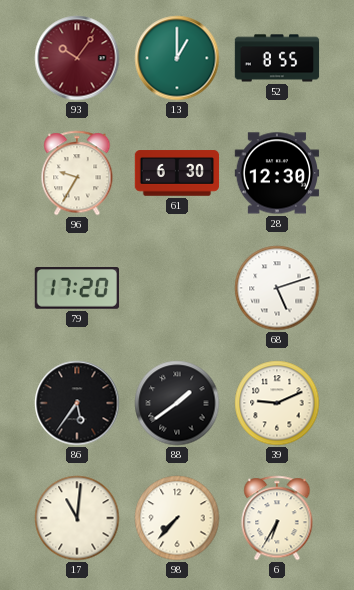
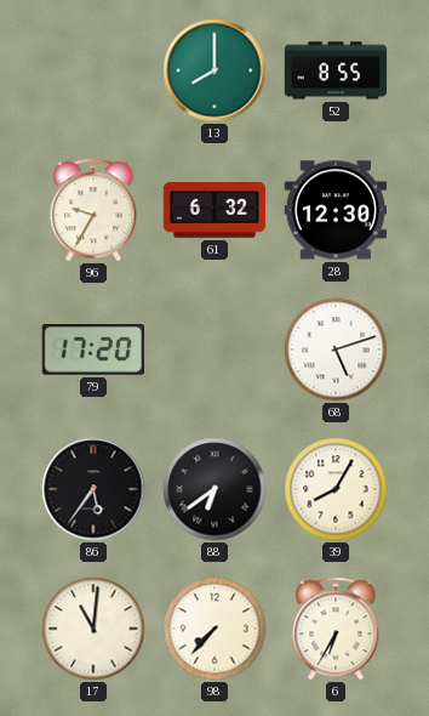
93: 10:06 -> none
13: 1:00 -> 8:00
61: 6:30 -> 6:32
88: 1:39 -> 6:39
39: 9:11 -> 8:05
